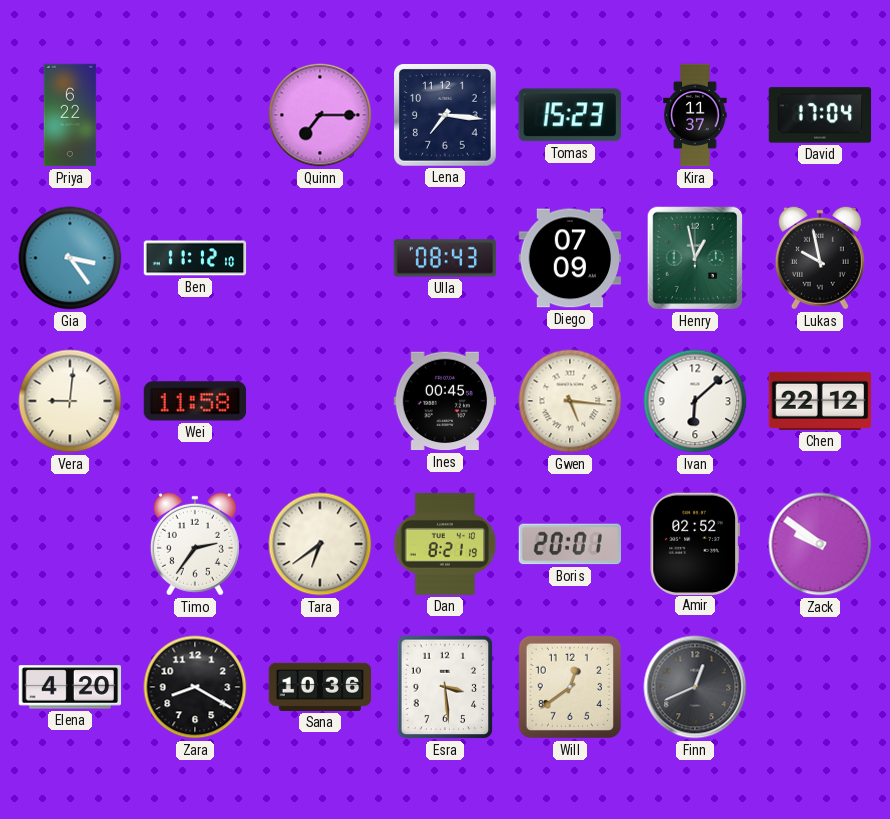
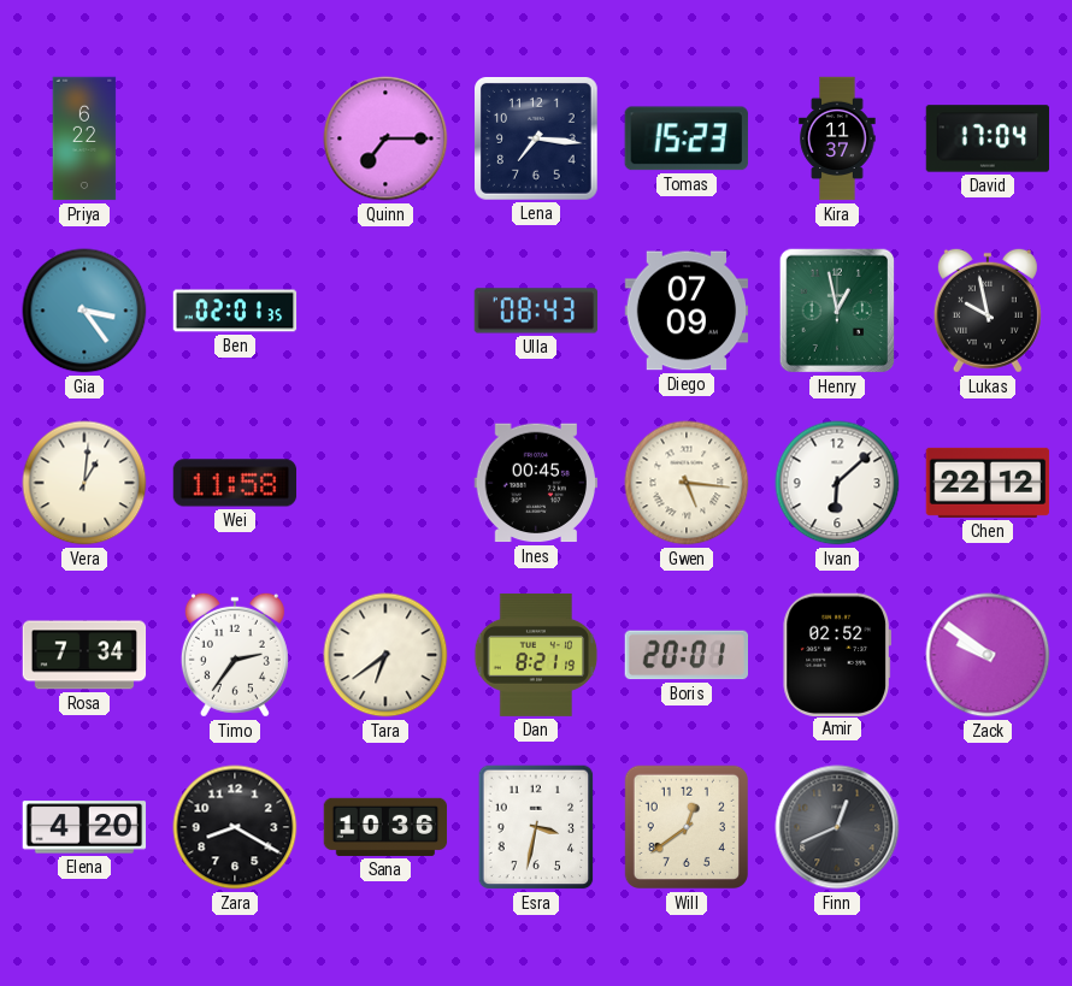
Ben: 11:12 -> 02:01
Vera: 9:01 -> 1:01
Rosa: none -> 7:34
Esra: 3:29 -> 3:32
